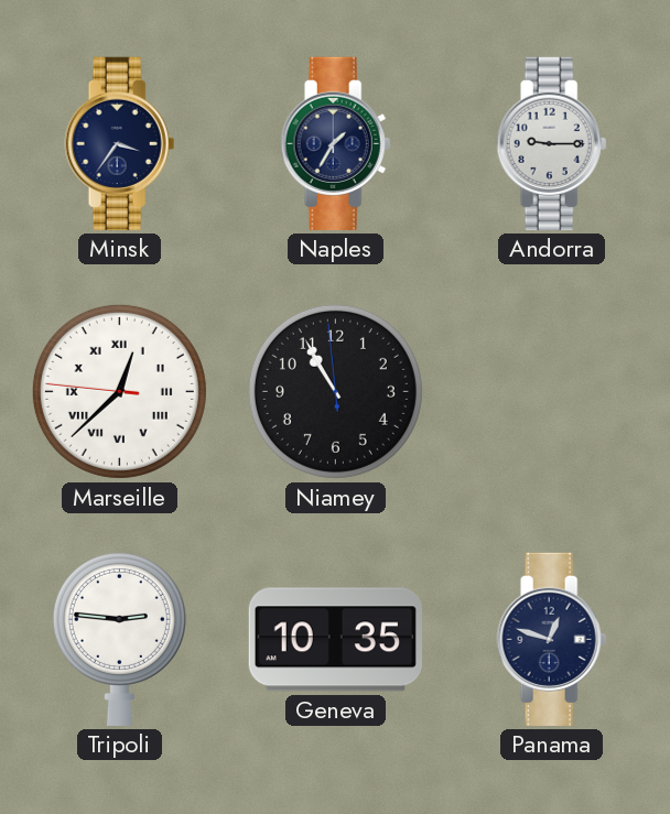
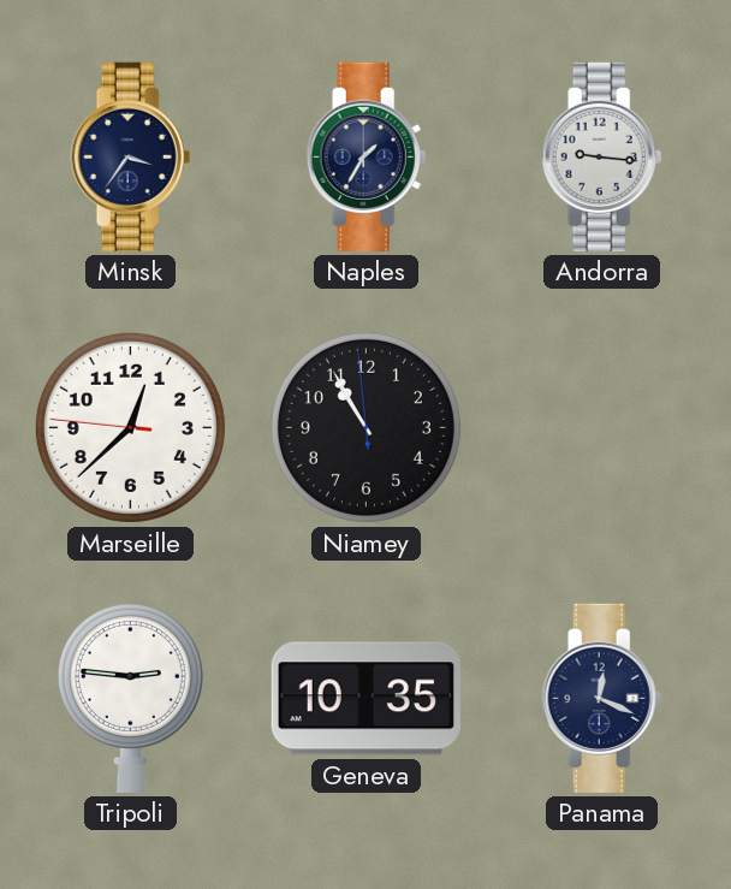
Andorra: 9:15 -> 9:16
Marseille numerals: Roman -> Arabic
Panama: 12:48 -> 12:19
